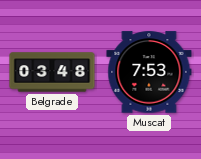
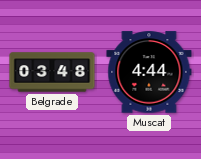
Muscat: 7:53 -> 4:44
